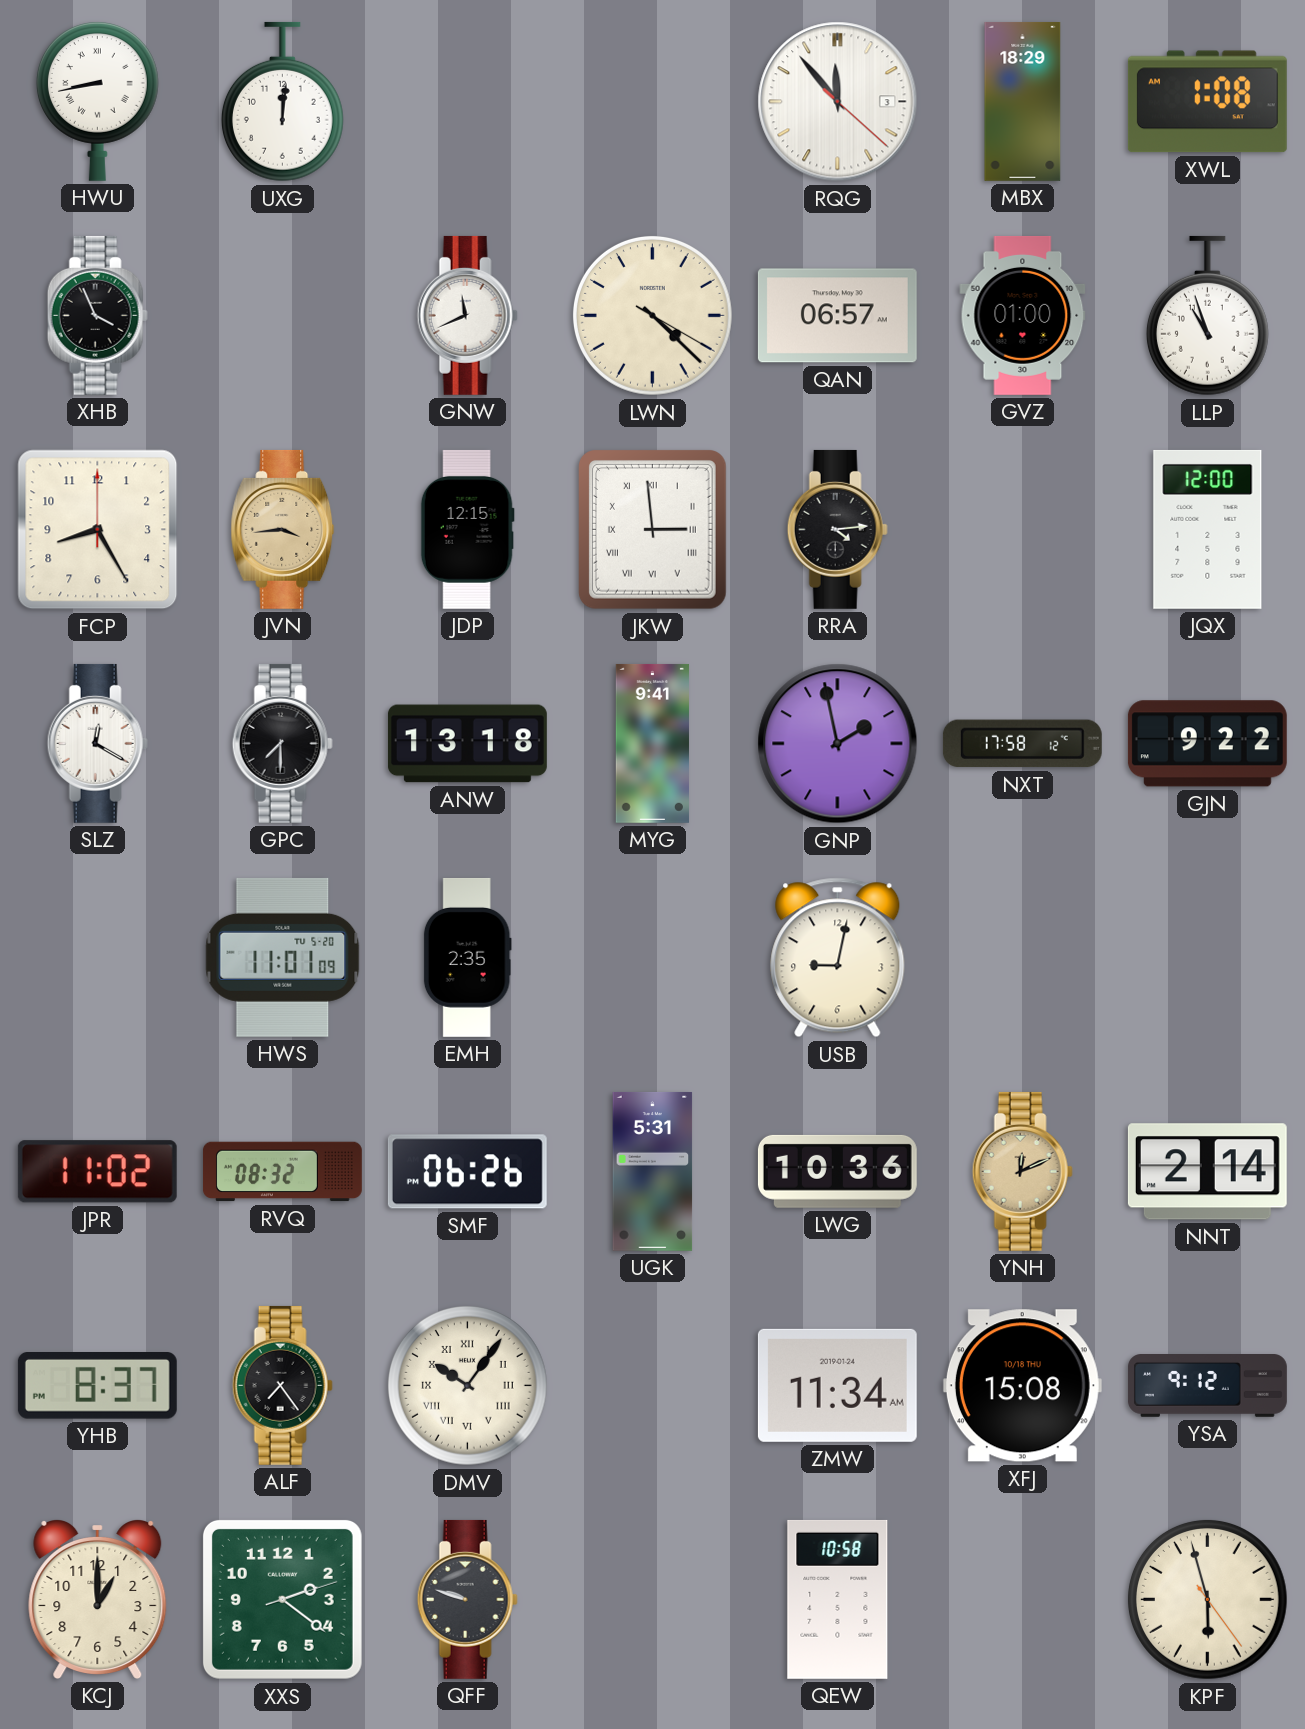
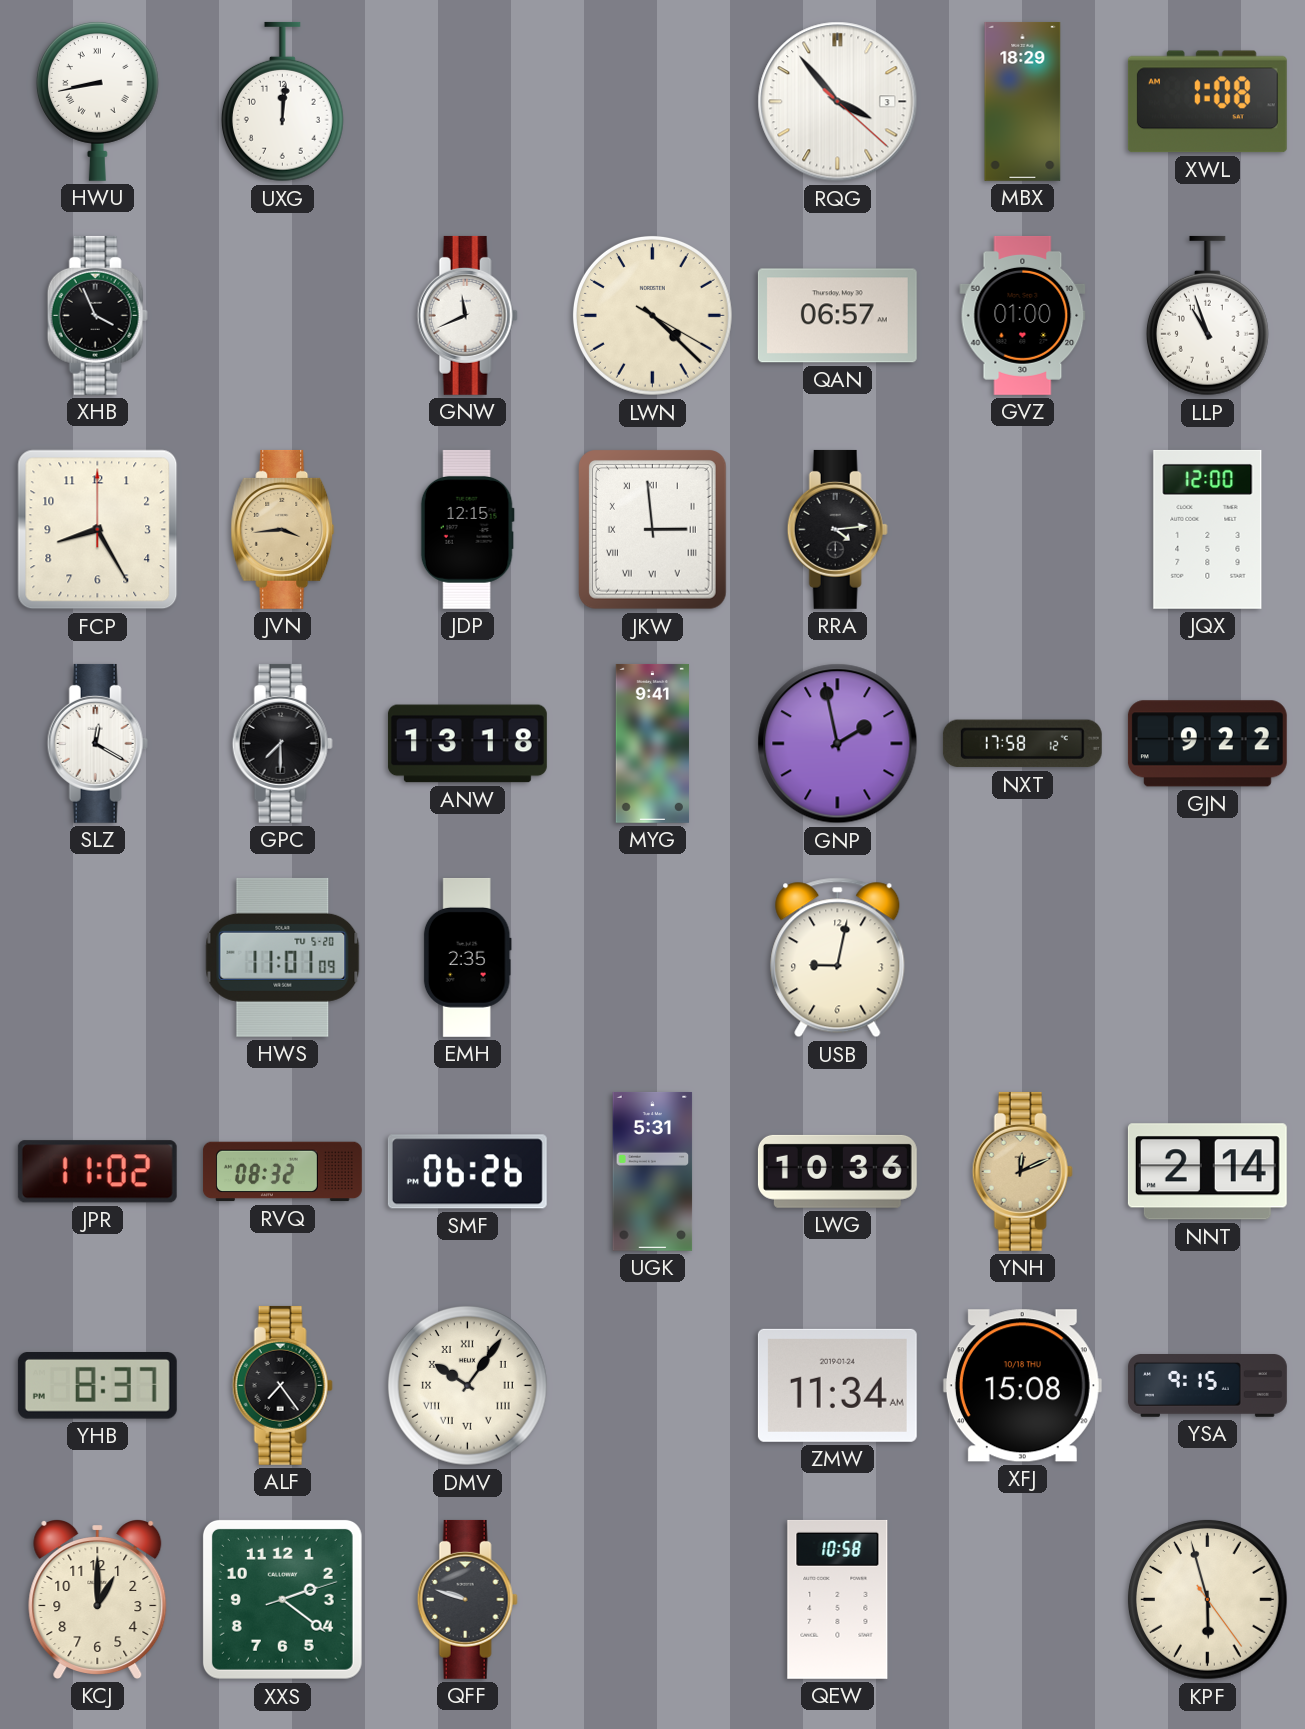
RQG: 11:53 -> 3:53
YSA: 9:12 -> 9:15
